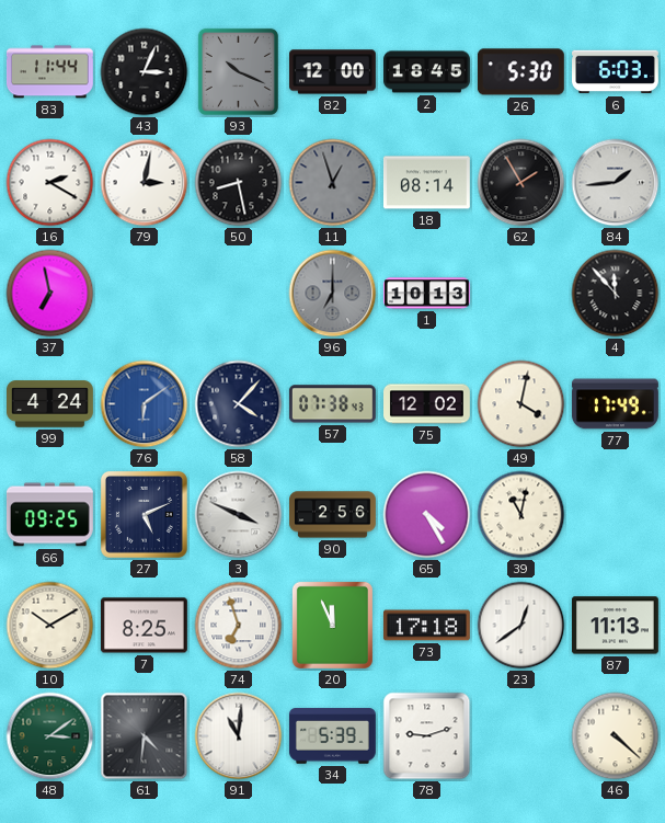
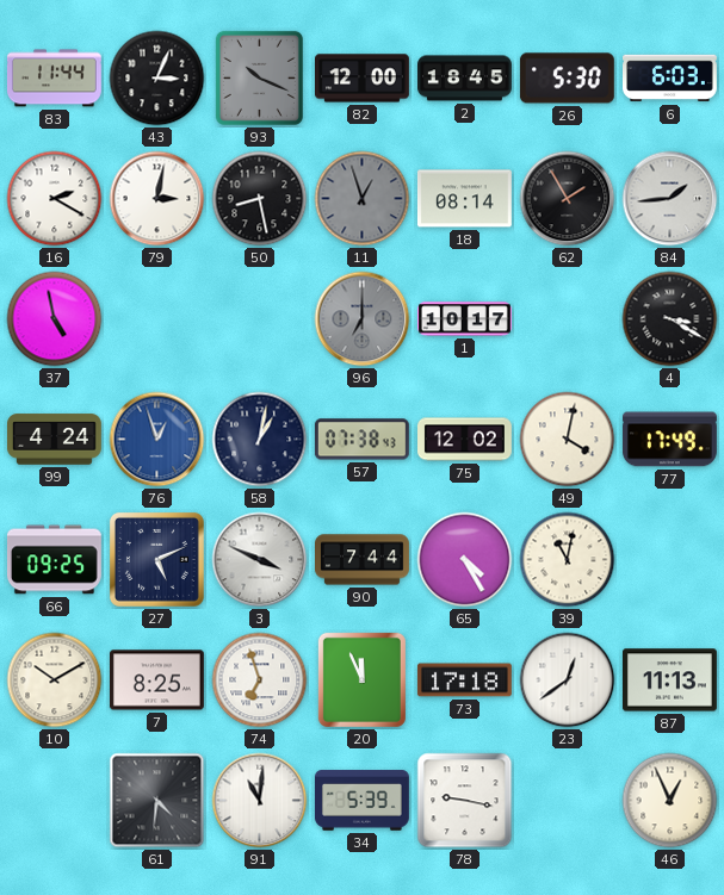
37: 6:58 -> 4:58
1: 10:13 -> 10:17
4: 11:53 -> 3:20
76: 6:09 -> 12:57
58: 4:07 -> 1:02
90: 2:56 -> 7:44
48: 3:09 -> none
78: 9:12 -> 9:17
46: 4:22 -> 12:56
